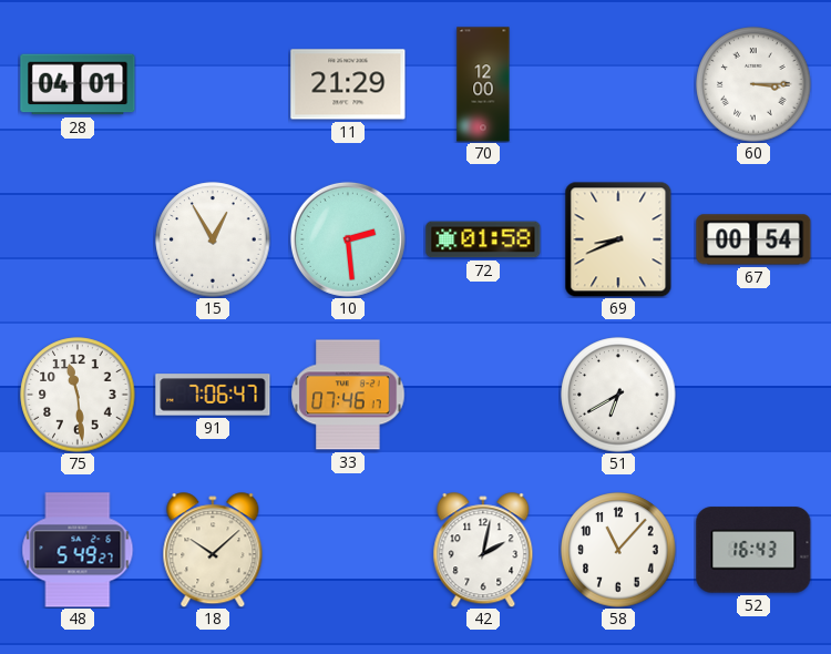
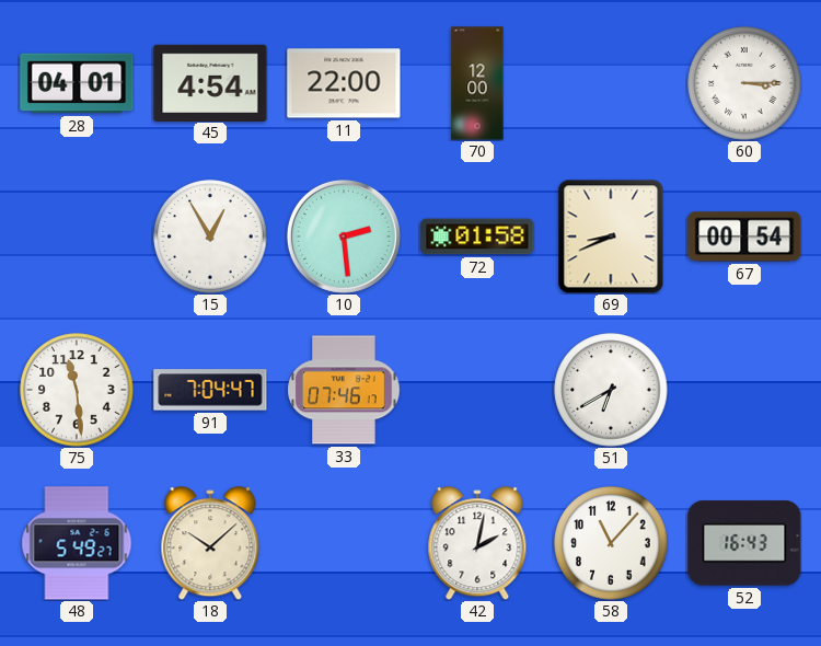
45: none -> 4:54
11: 21:29 -> 22:00
91: 7:06 -> 7:04
